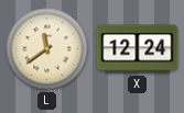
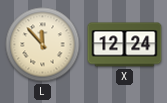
L: 11:39 -> 11:53
